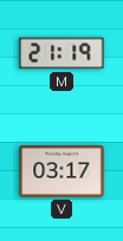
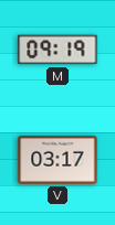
M: 21:19 -> 09:19
